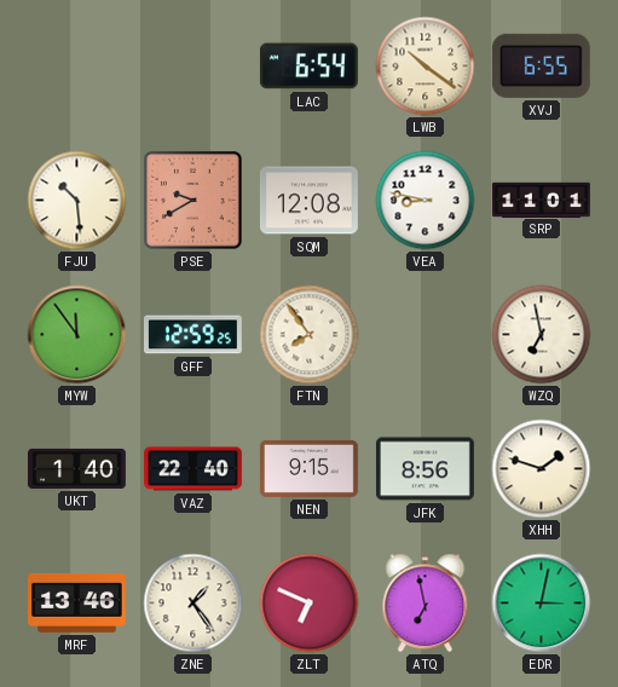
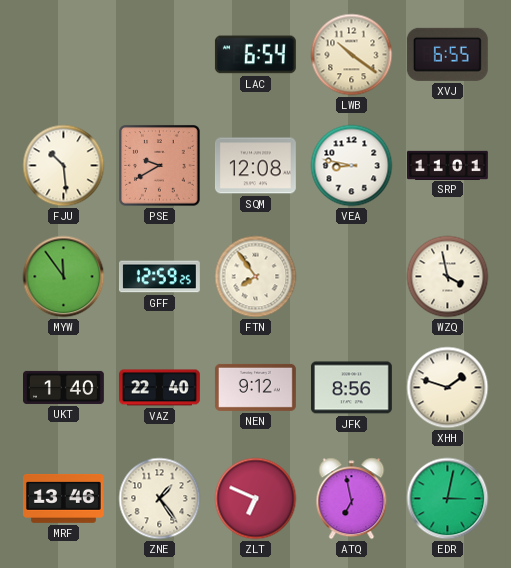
WZQ: 6:58 -> 3:58
NEN: 9:15 -> 9:12
